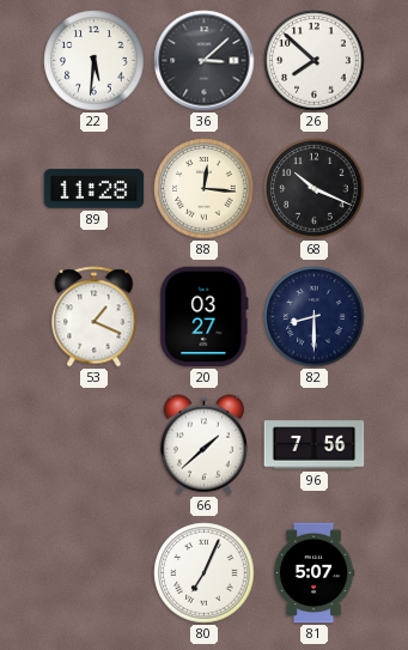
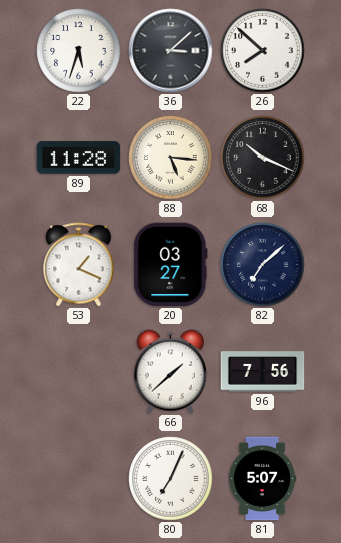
22: 5:31 -> 5:33
88: 12:16 -> 5:16
82: 8:30 -> 7:08
